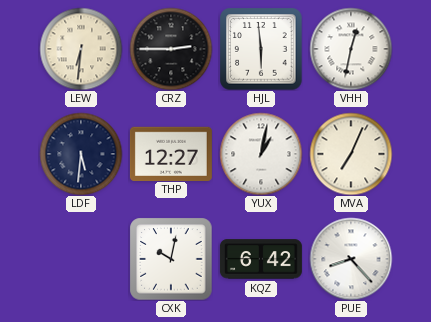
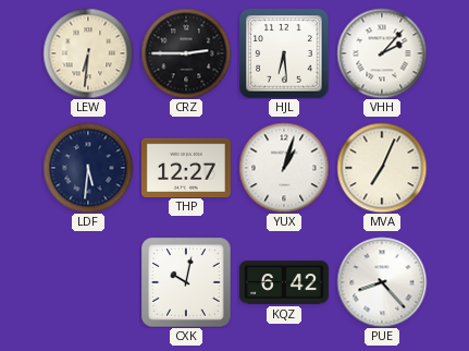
HJL: 5:59 -> 6:29
VHH: 12:32 -> 2:07
YUX: 1:02 -> 1:03
